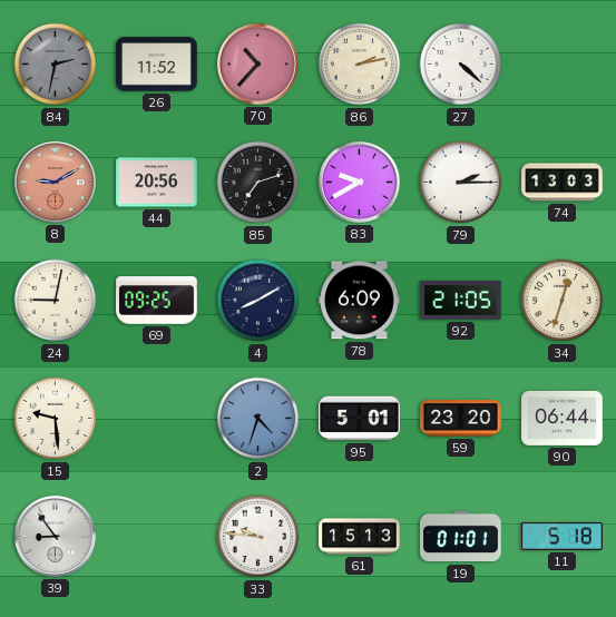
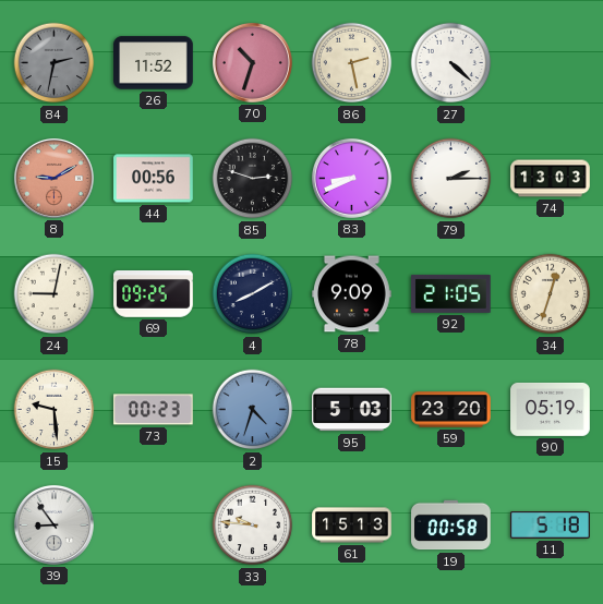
70: 10:37 -> 10:33
86: 2:13 -> 2:28
44: 20:56 -> 00:56
85: 7:12 -> 2:48
83: 9:40 -> 8:41
78: 6:09 -> 9:09
73: none -> 00:23
95: 5:01 -> 5:03
90: 06:44 -> 05:19
19: 01:01 -> 00:58
